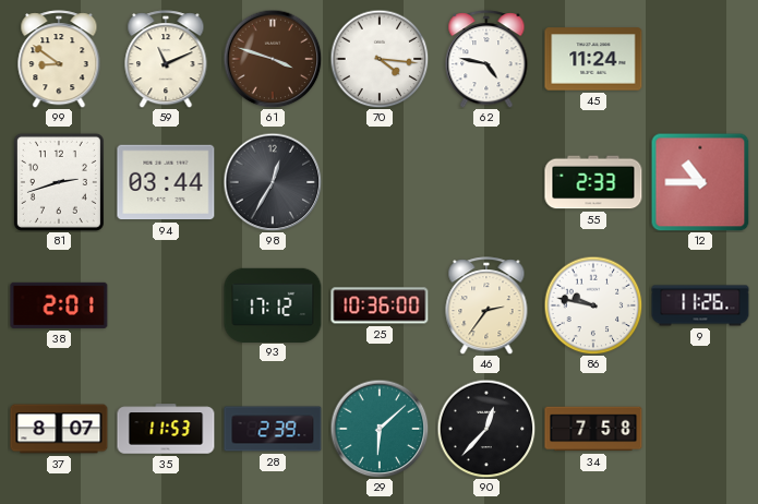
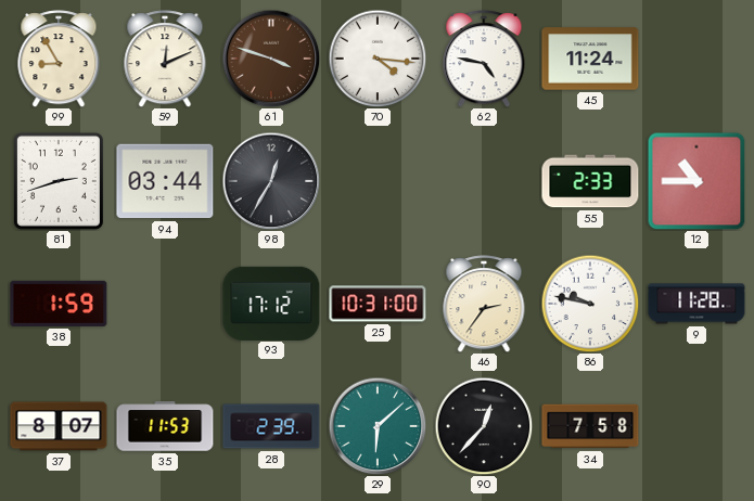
99: 8:51 -> 8:55
59: 11:11 -> 12:11
38: 2:01 -> 1:59
25: 10:36 -> 10:31
9: 11:26 -> 11:28
